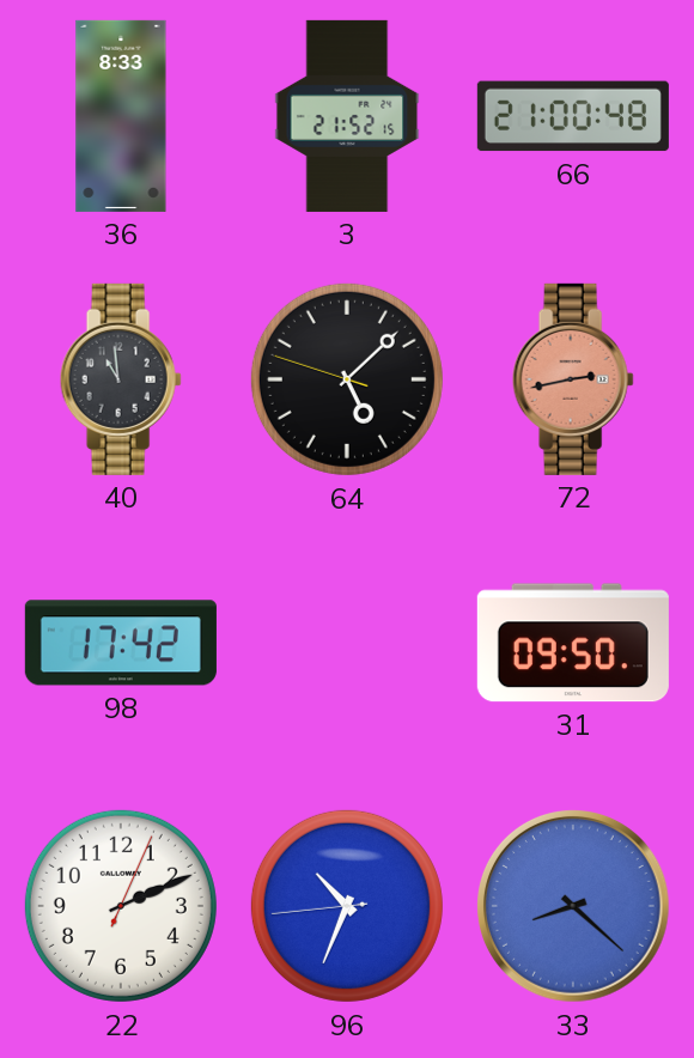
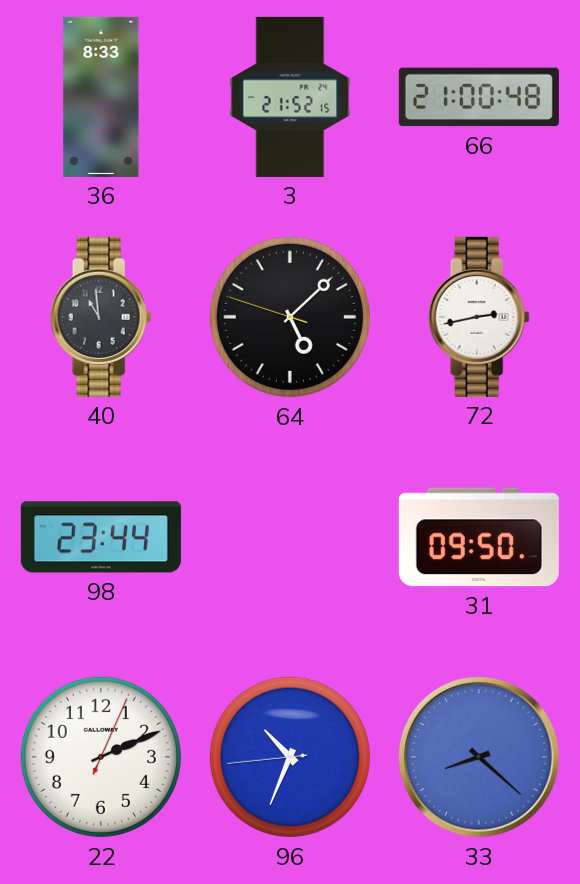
72 dial: salmon -> white
98: 17:42 -> 23:44
